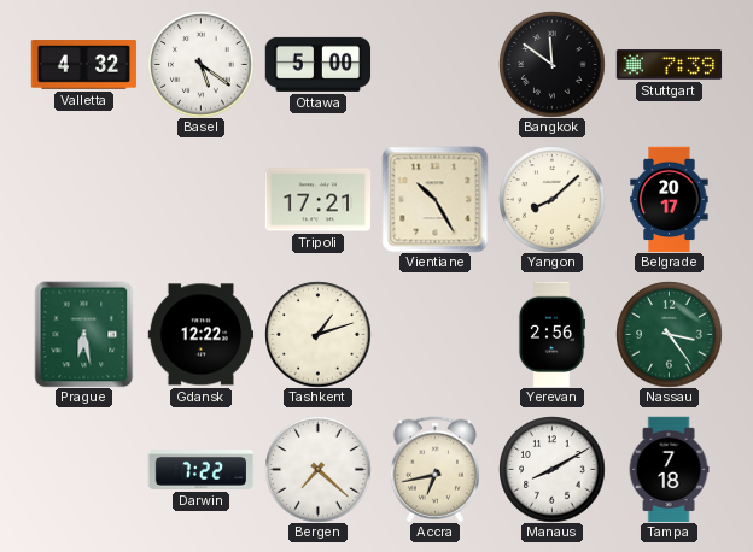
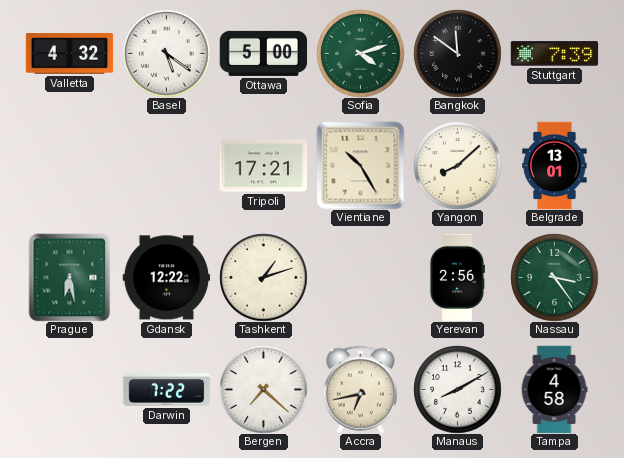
Sofia: none -> 4:12
Belgrade: 20:17 -> 13:01
Tampa: 7:18 -> 4:58
